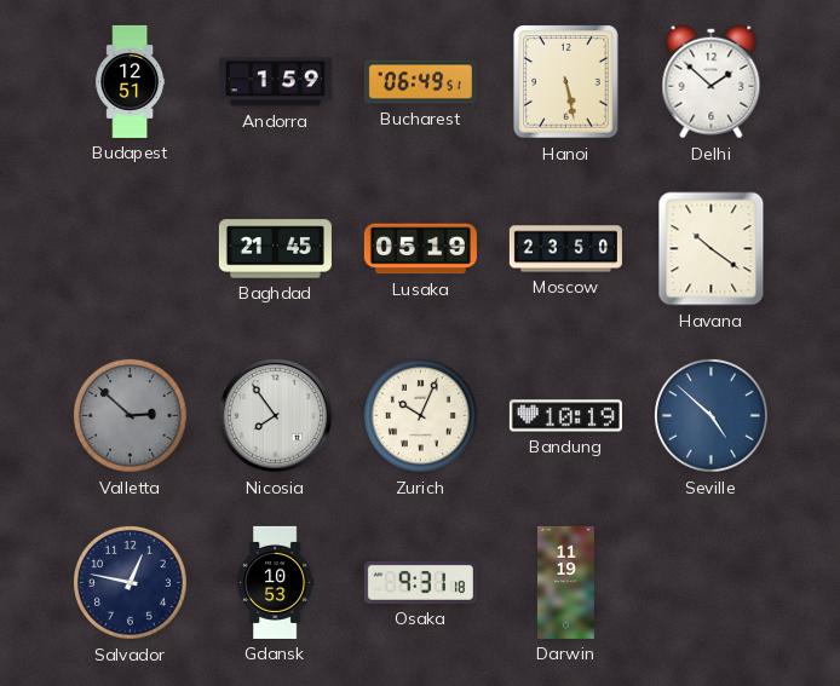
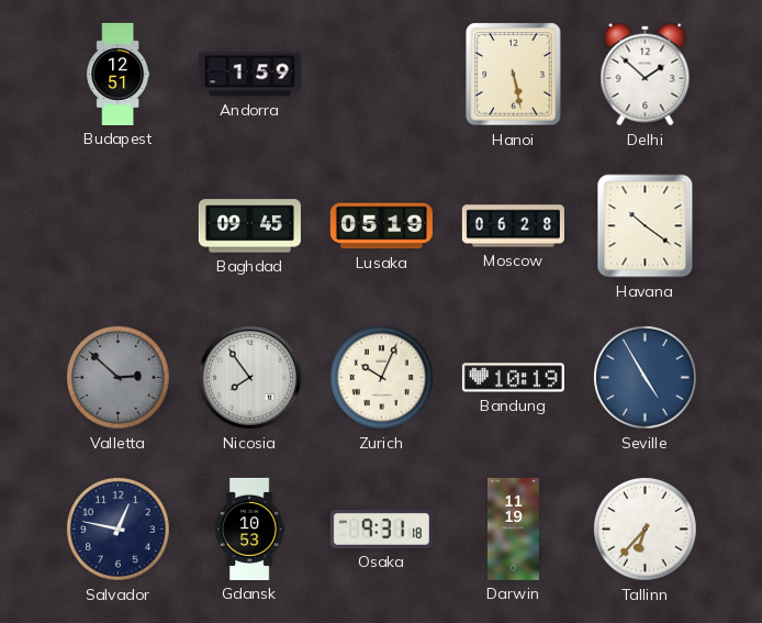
Bucharest: 06:49 -> none
Baghdad: 21:45 -> 09:45
Moscow: 23:50 -> 06:28
Seville: 4:52 -> 4:55
Tallinn: none -> 6:37
